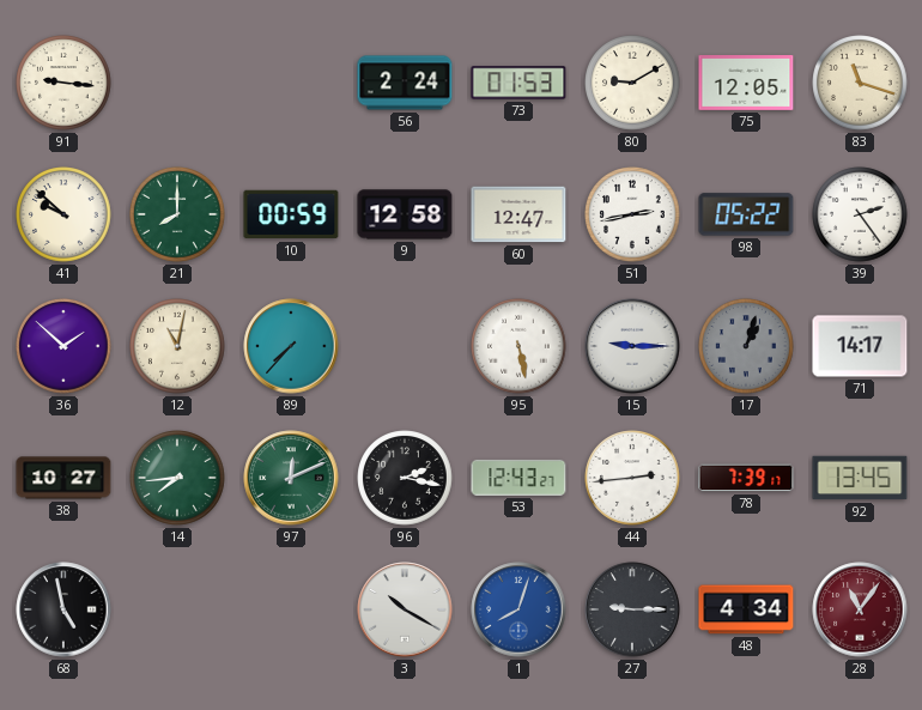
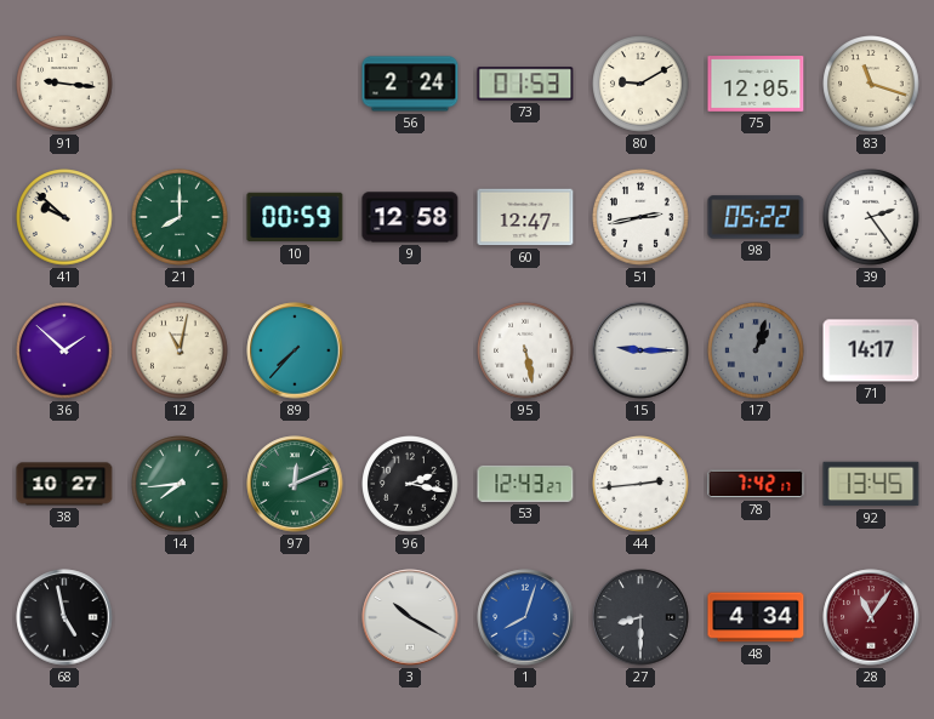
78: 7:39 -> 7:42
27: 9:15 -> 8:30
